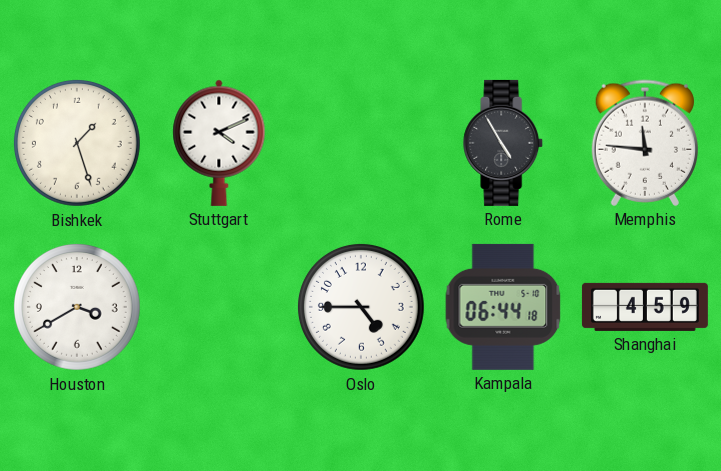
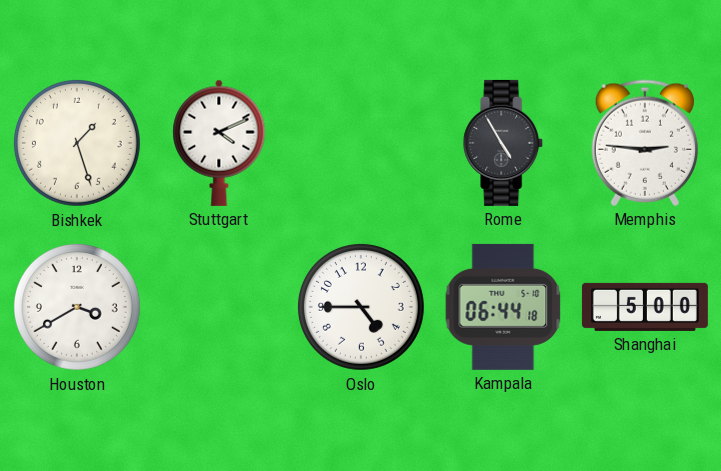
Memphis: 11:46 -> 2:46
Shanghai: 4:59 -> 5:00
